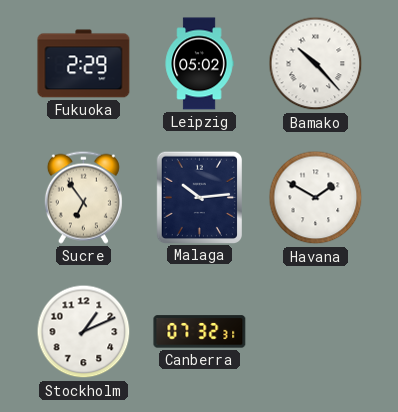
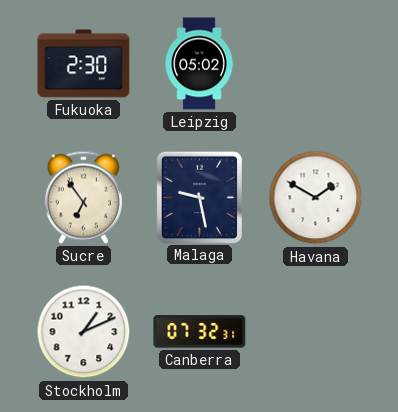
Fukuoka: 2:29 -> 2:30
Bamako: 10:23 -> none
Malaga: 10:14 -> 9:28
